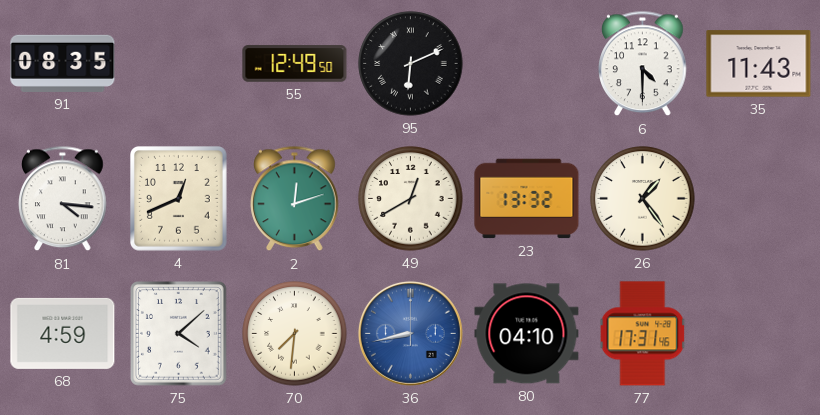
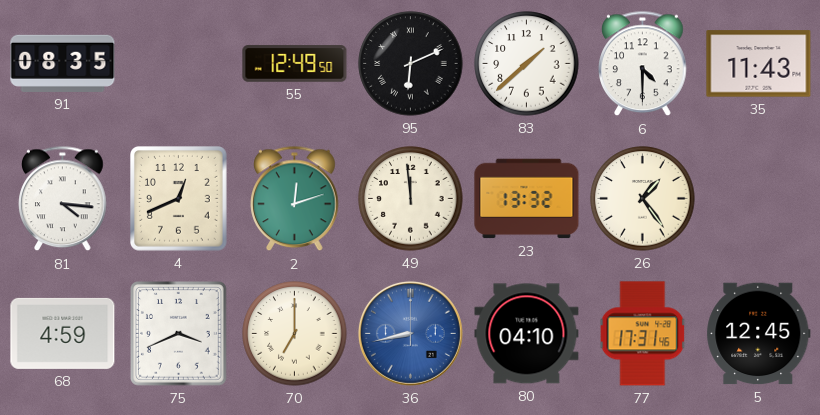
83: none -> 1:38
49: 12:40 -> 11:59
75: 4:08 -> 3:41
70: 7:31 -> 7:00
5: none -> 12:45
